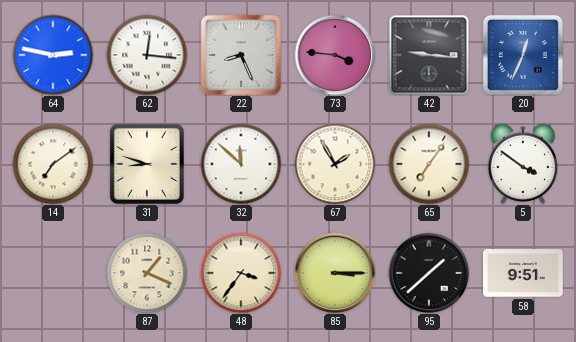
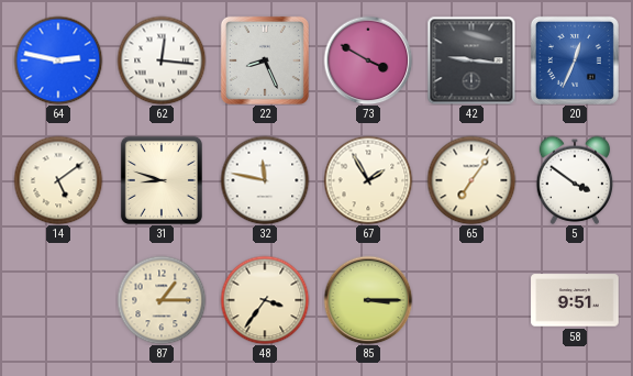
73: 3:46 -> 3:50
14: 7:09 -> 5:09
32: 11:52 -> 11:47
87: 1:19 -> 1:15
95: 1:38 -> none
